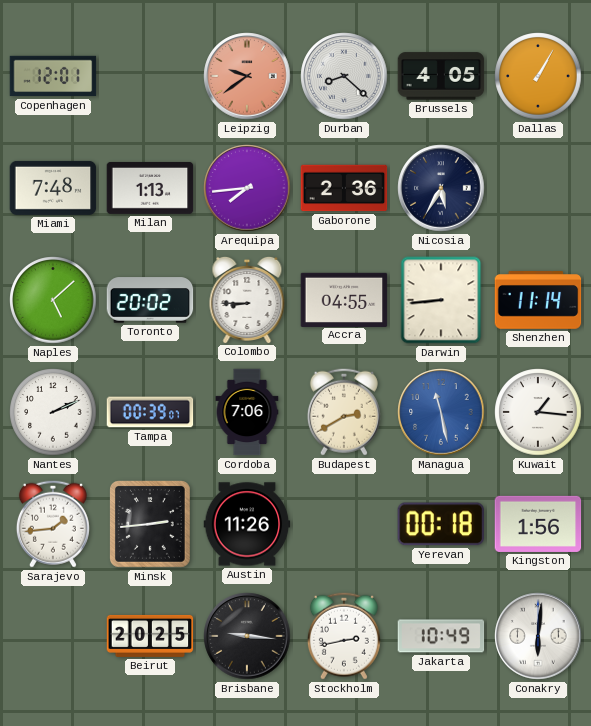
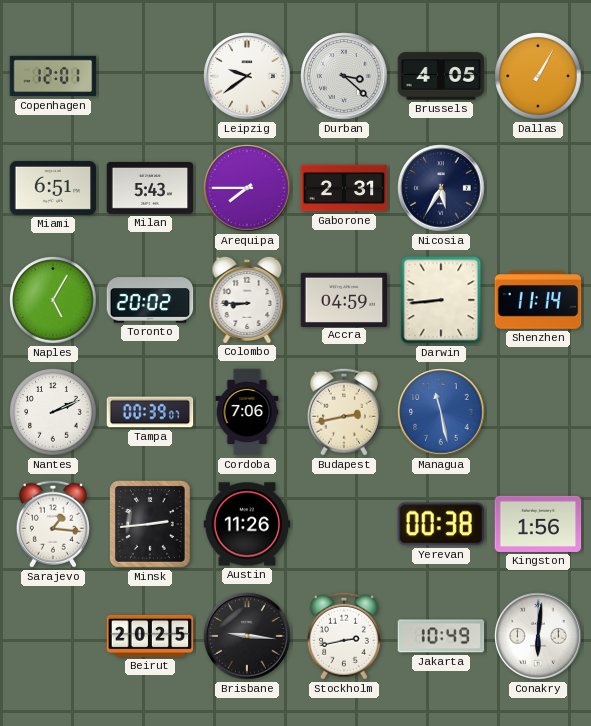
Leipzig dial: salmon -> white
Durban: 8:22 -> 3:22
Miami: 7:48 -> 6:51
Milan: 1:13 -> 5:43
Arequipa: 7:44 -> 7:45
Gaborone: 2:36 -> 2:31
Naples: 5:08 -> 5:05
Accra: 04:55 -> 04:59
Budapest: 2:40 -> 2:43
Kuwait: 1:16 -> none
Sarajevo: 1:44 -> 1:16
Yerevan: 00:18 -> 00:38
